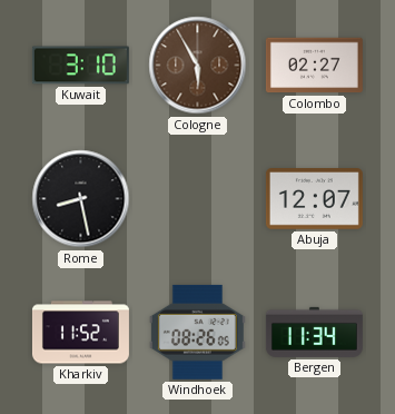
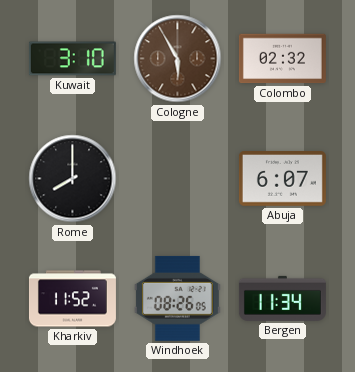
Colombo: 02:27 -> 02:32
Rome: 8:28 -> 8:00
Abuja: 12:07 -> 6:07
